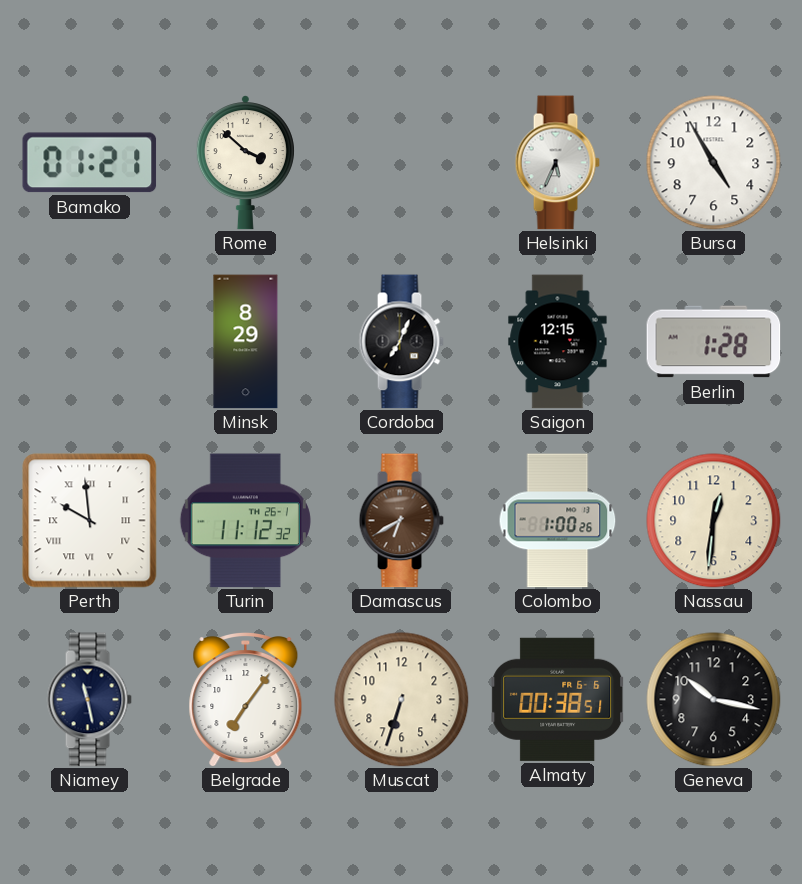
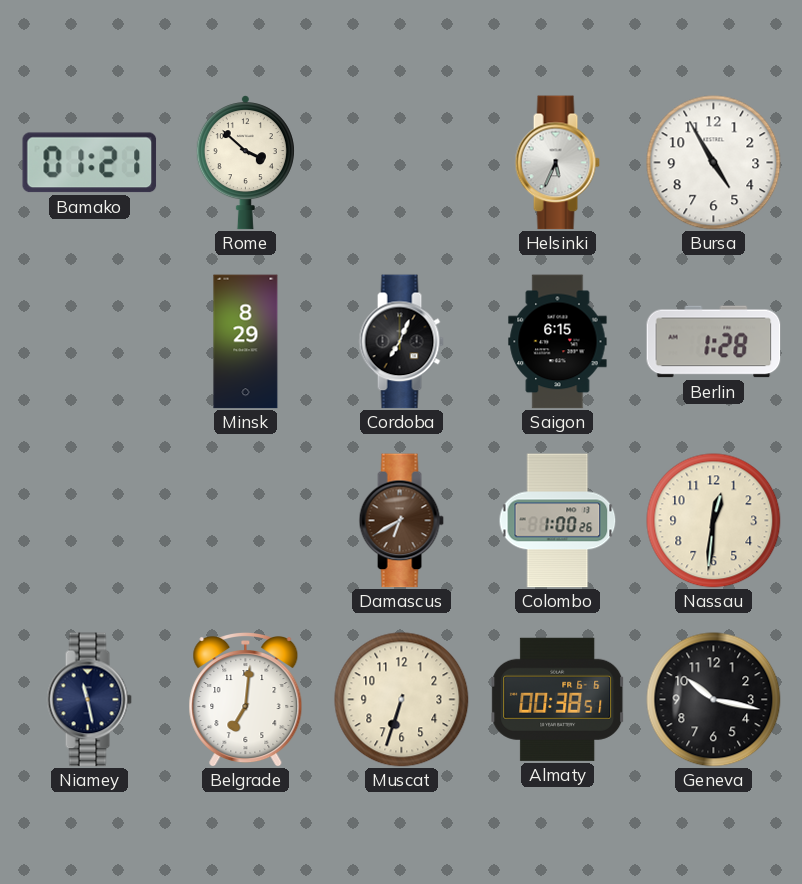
Saigon: 12:15 -> 6:15
Perth: 9:59 -> none
Turin: 11:12 -> none
Belgrade: 7:06 -> 7:01
